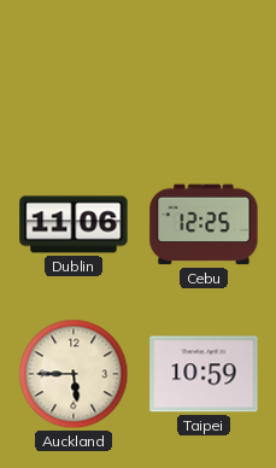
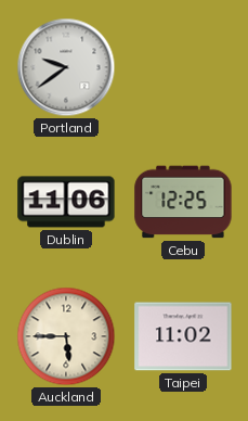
Portland: none -> 9:39
Taipei: 10:59 -> 11:02
